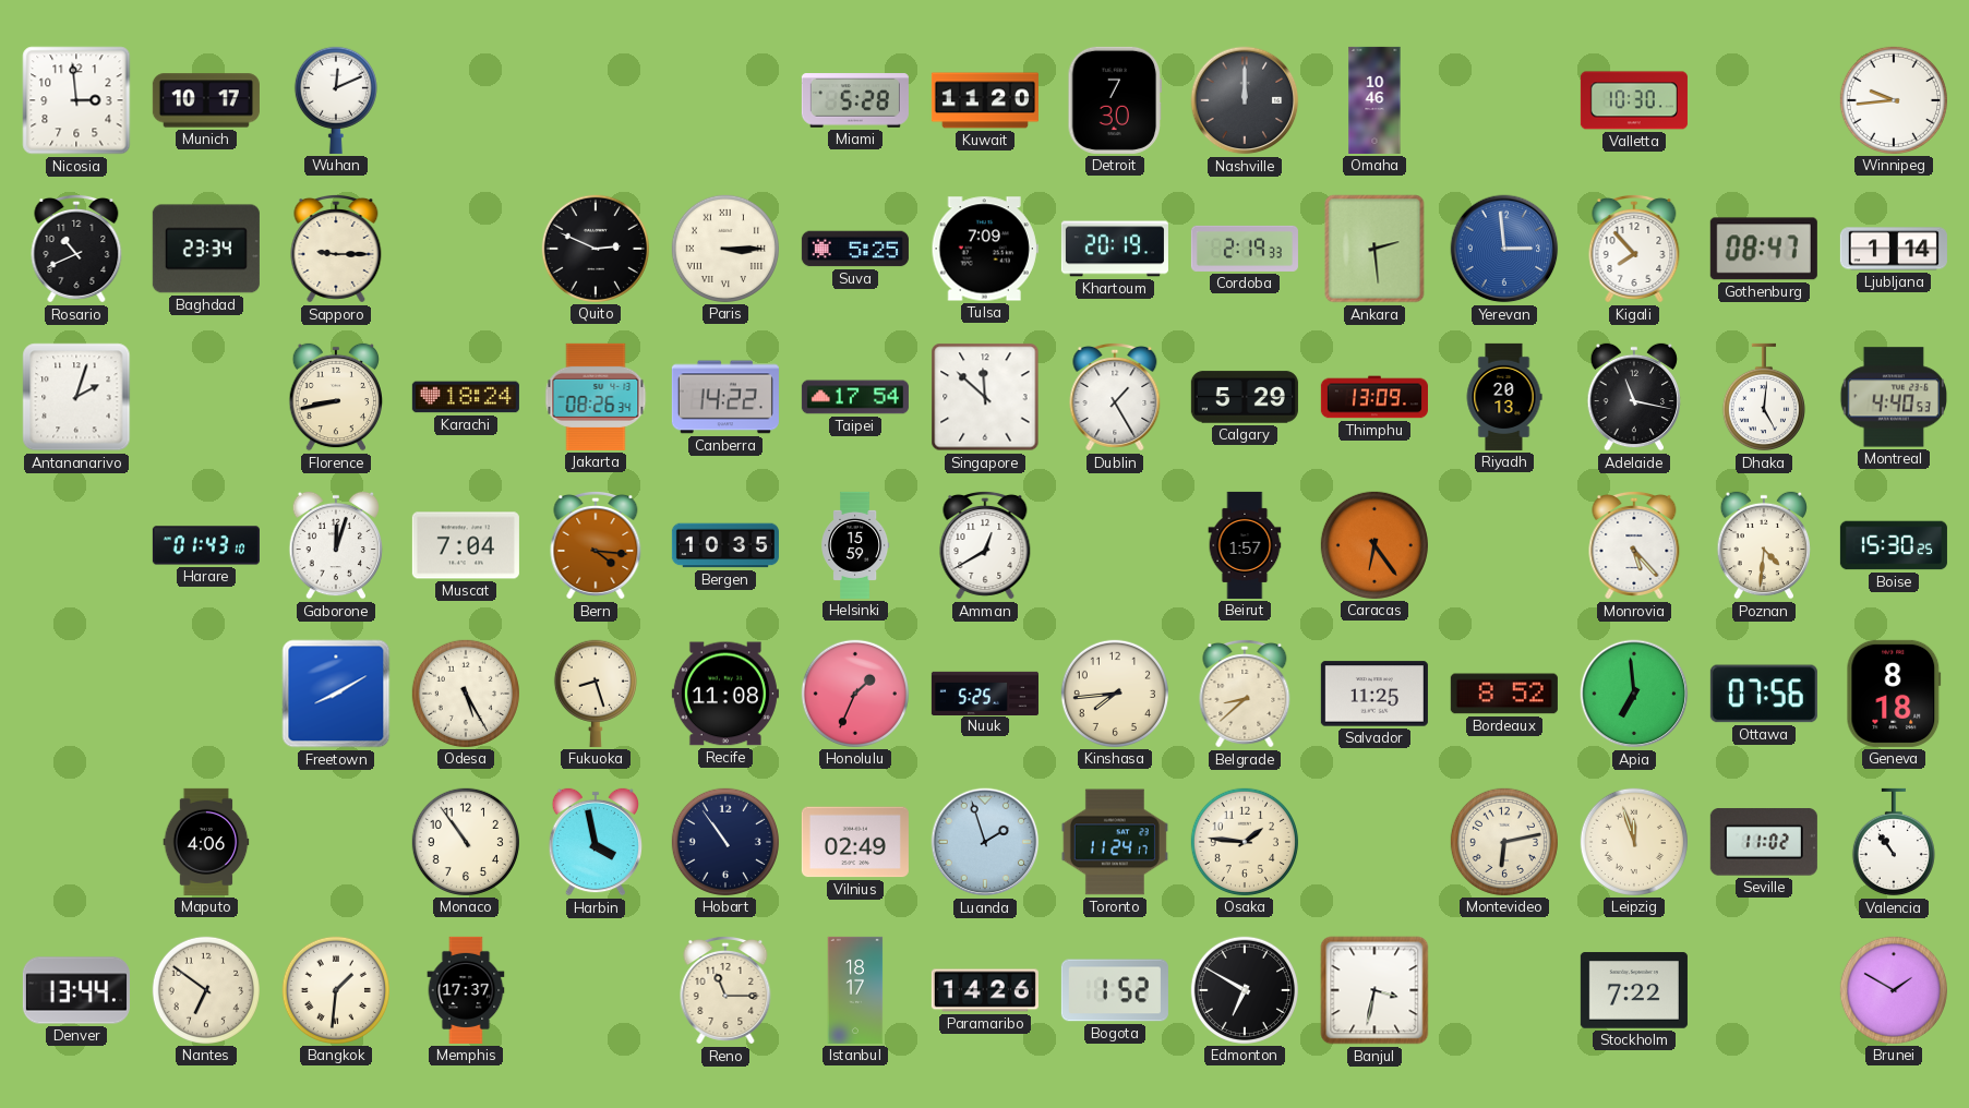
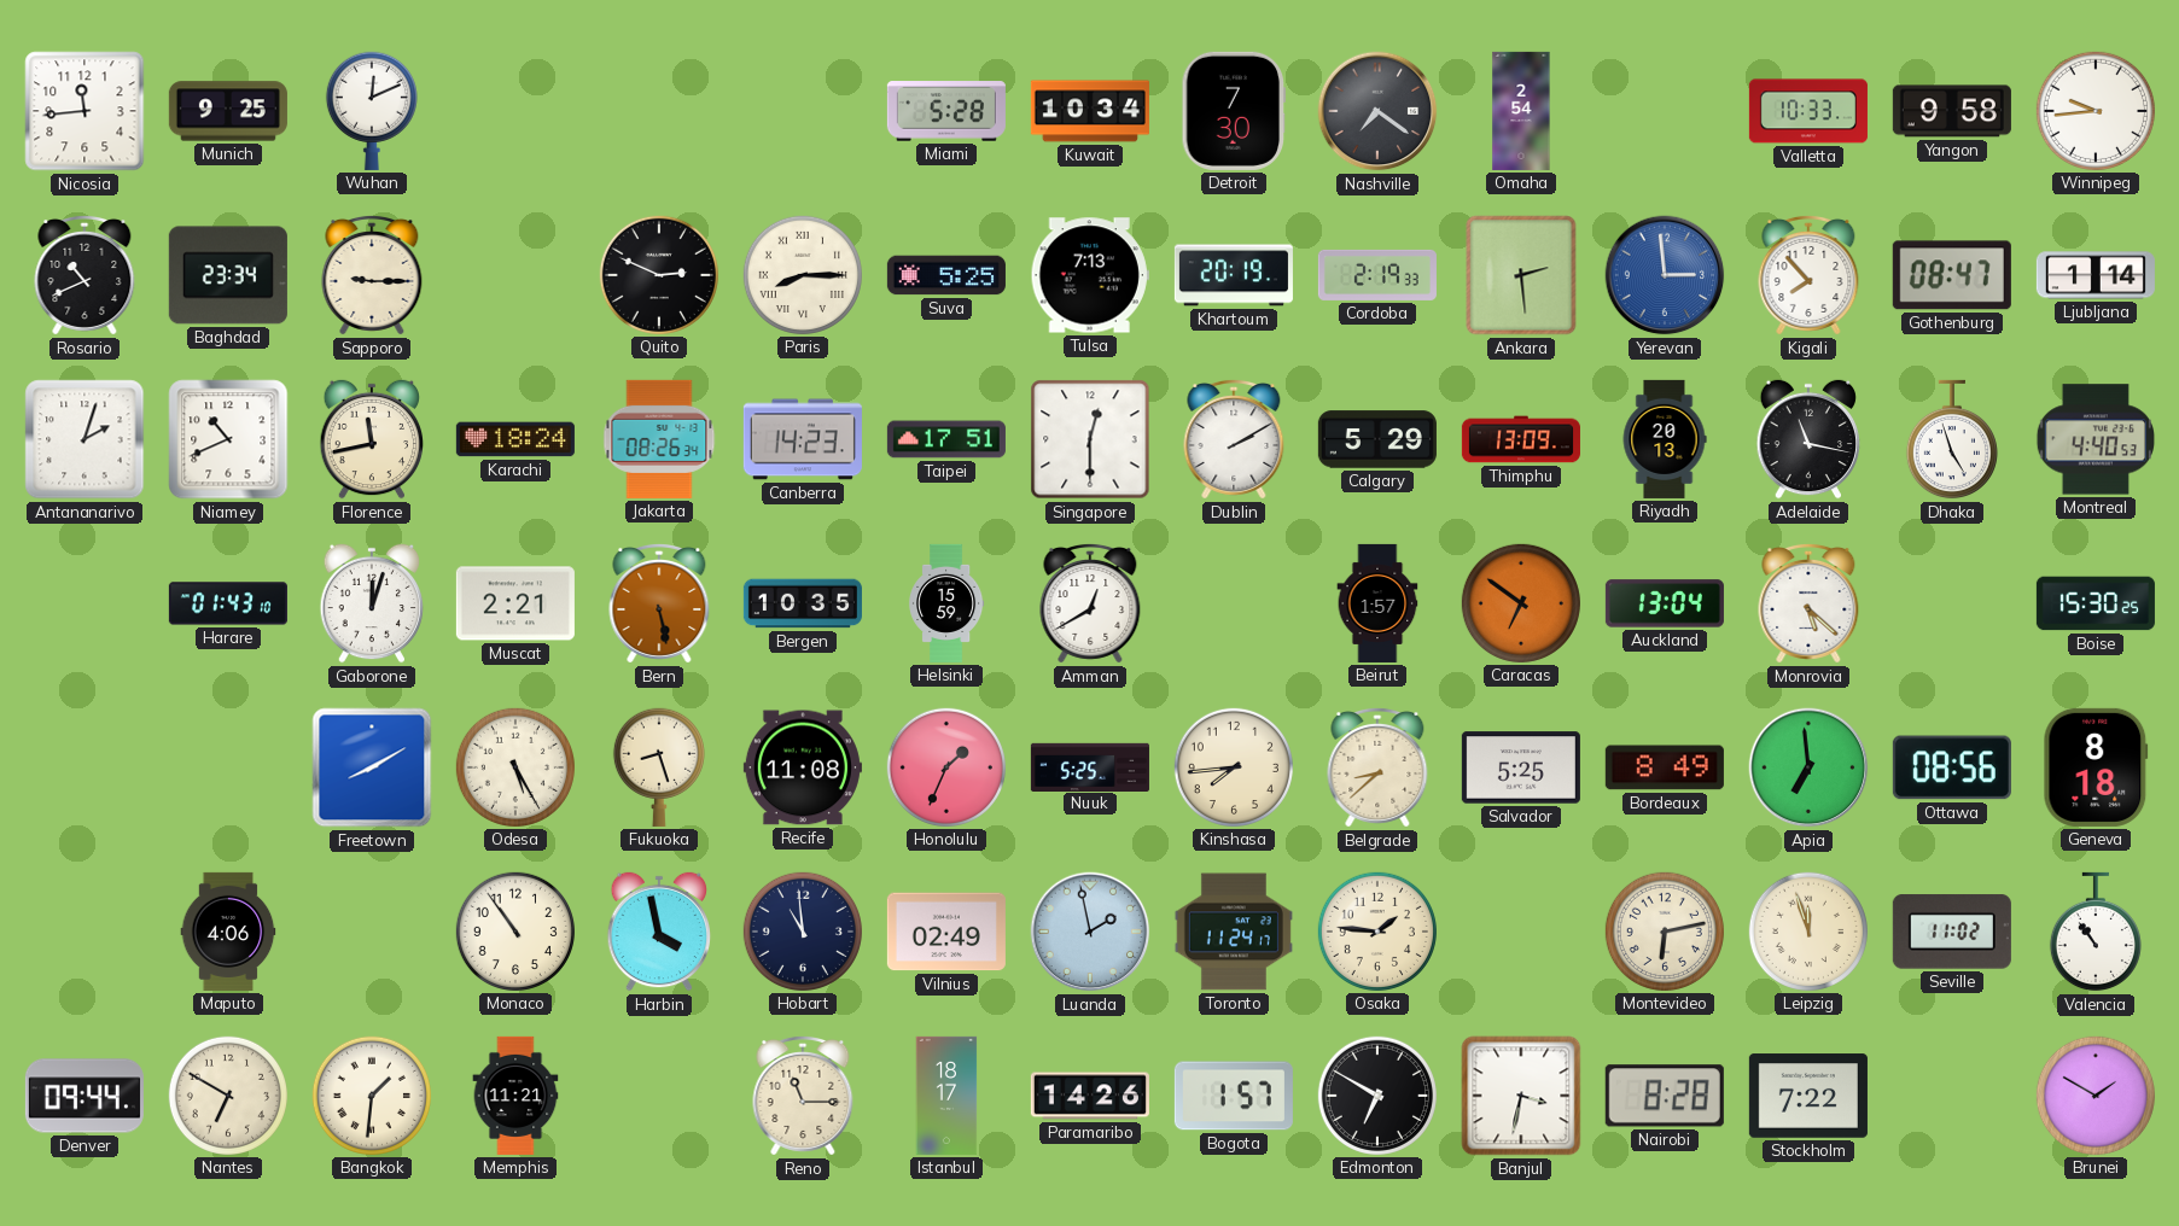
Nicosia: 2:59 -> 11:44
Munich: 10:17 -> 9:25
Kuwait: 11:20 -> 10:34
Nashville: 12:00 -> 7:21
Omaha: 10:46 -> 2:54
Valletta: 10:30 -> 10:33
Yangon: none -> 9:58
Paris: 3:15 -> 8:15
Tulsa: 7:09 -> 7:13
Niamey: none -> 10:41
Florence: 8:43 -> 11:43
Canberra: 14:22 -> 14:23
Taipei: 17:54 -> 17:51
Singapore: 11:52 -> 12:30
Dublin: 1:25 -> 2:10
Dhaka: 5:01 -> 4:57
Muscat: 7:04 -> 2:21
Bern: 4:16 -> 5:28
Caracas: 6:24 -> 6:51
Auckland: none -> 13:04
Monrovia: 5:23 -> 5:22
Poznan: 4:31 -> none
Salvador: 11:25 -> 5:25
Bordeaux: 8:52 -> 8:49
Ottawa: 07:56 -> 08:56
Hobart: 10:54 -> 10:59
Luanda: 1:57 -> 1:58
Denver: 13:44 -> 09:44
Nantes: 6:51 -> 6:50
Memphis: 17:37 -> 11:21
Bogota: 1:52 -> 1:57
Nairobi: none -> 8:28
